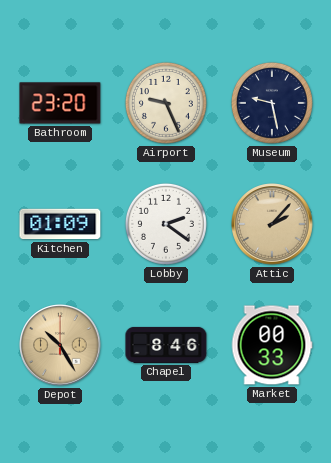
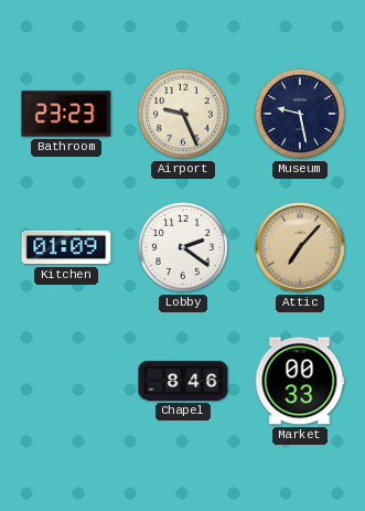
Bathroom: 23:20 -> 23:23
Attic: 2:07 -> 7:07
Depot: 10:25 -> none
